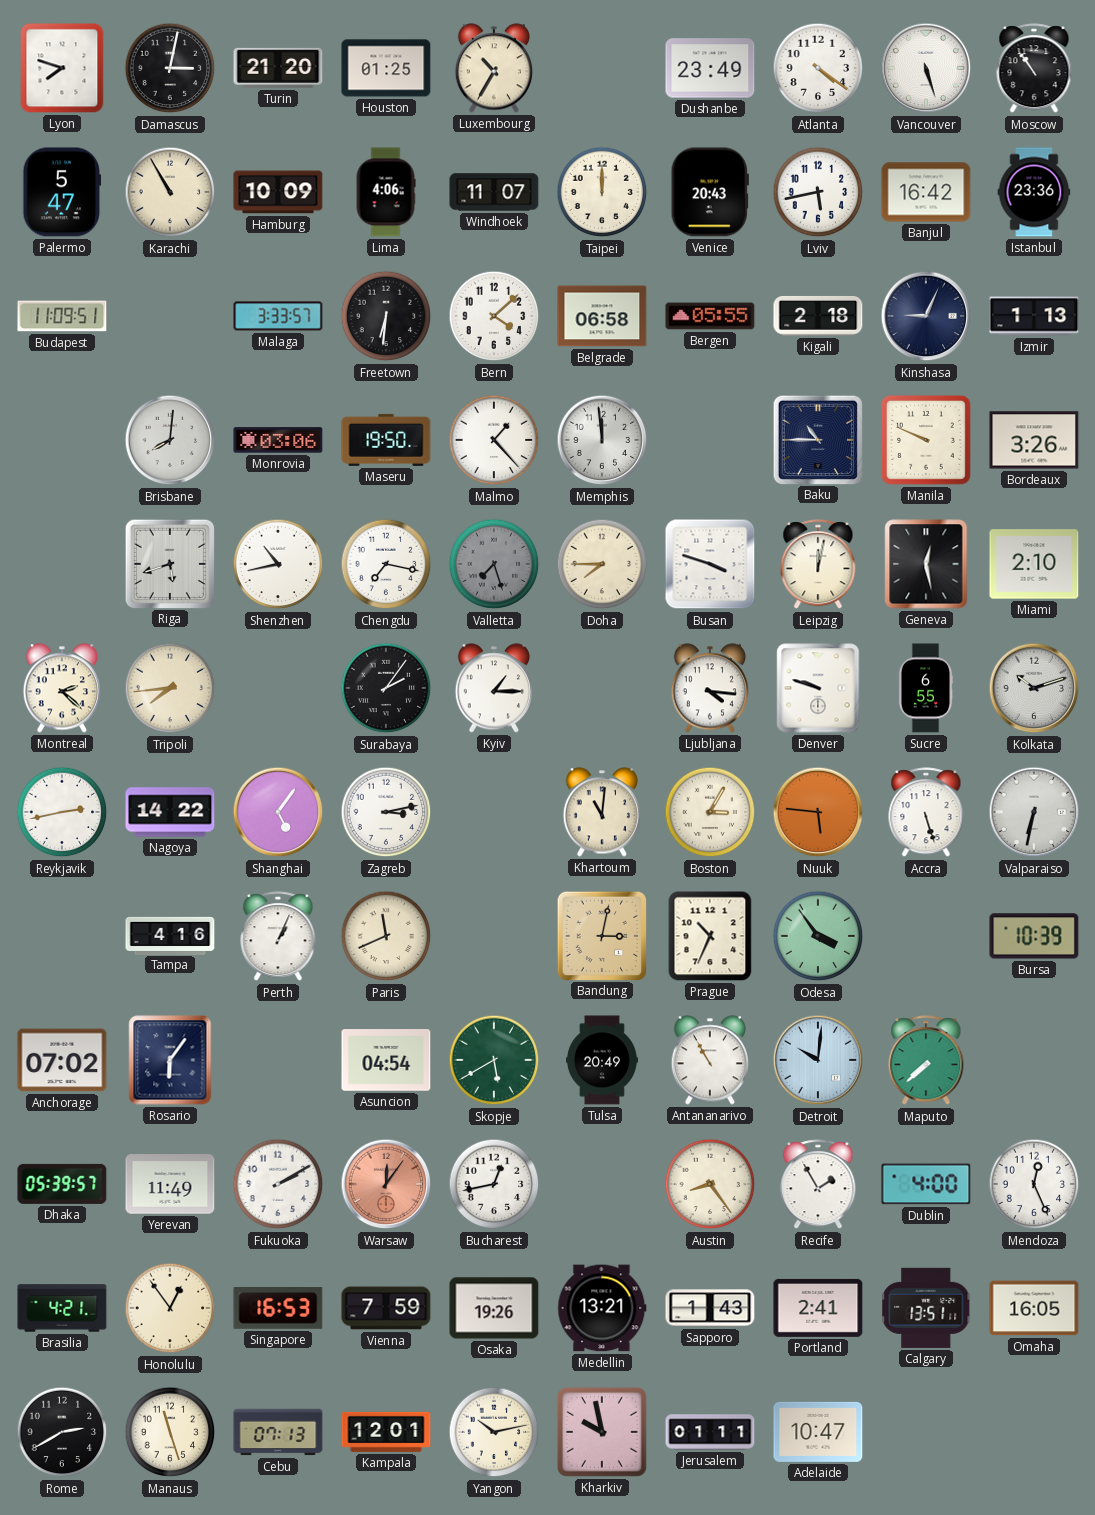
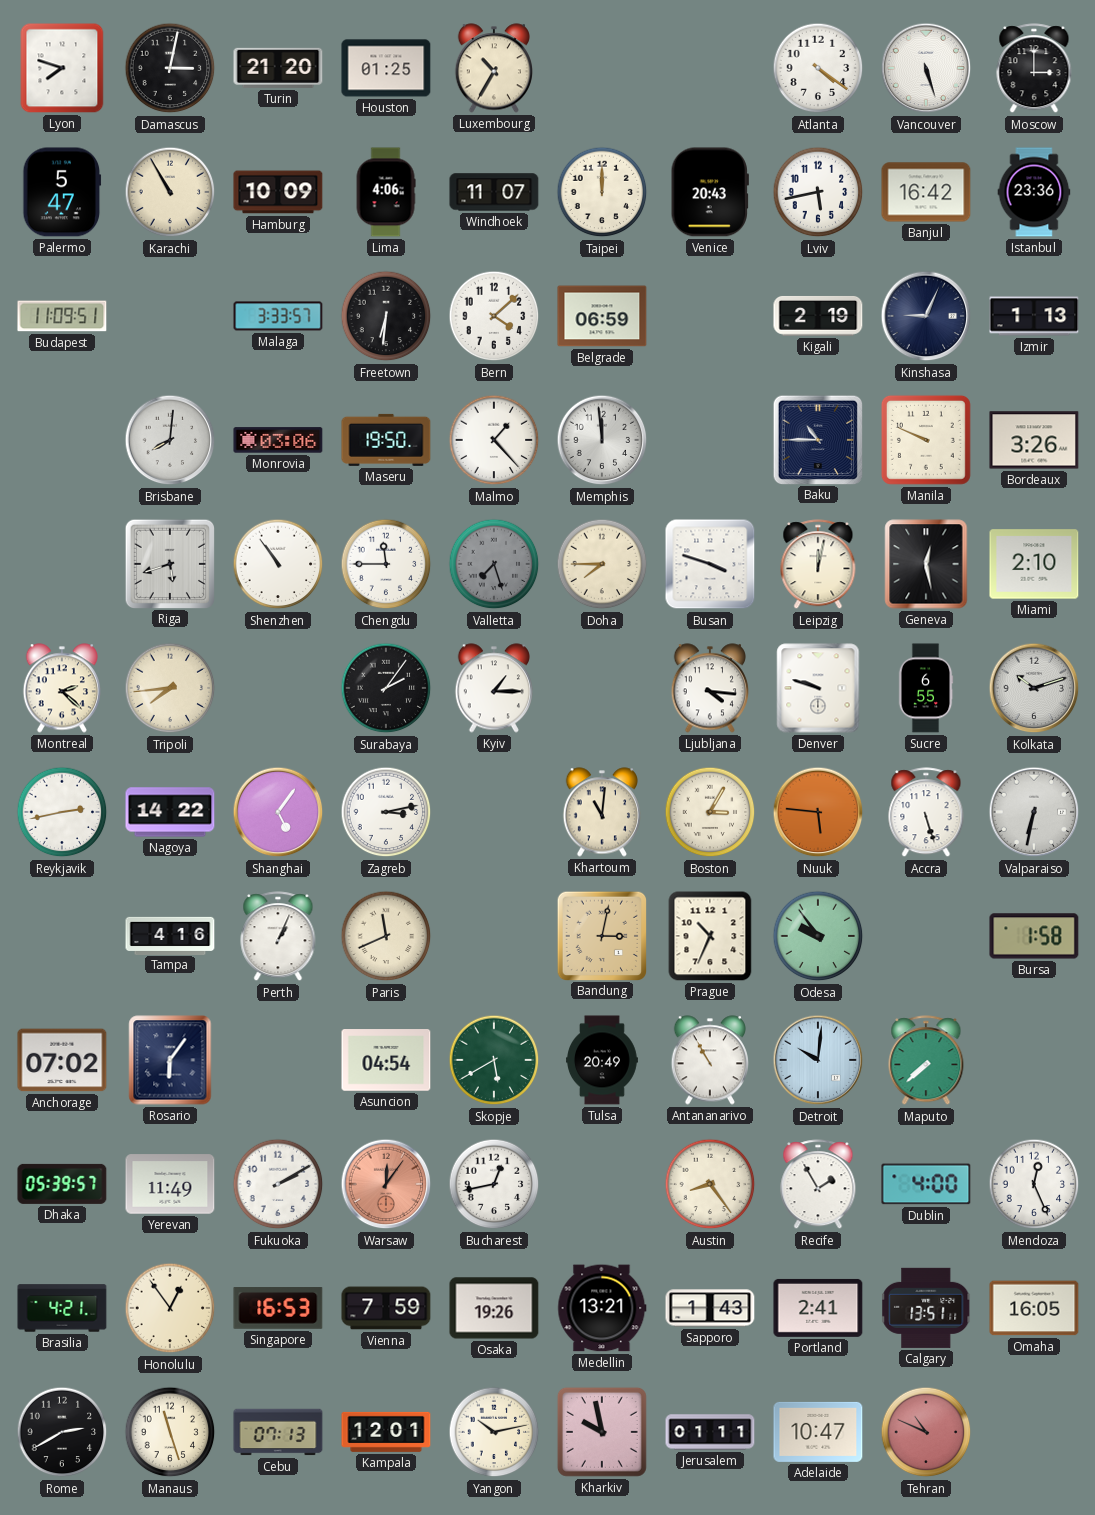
Dushanbe: 23:49 -> none
Moscow: 10:54 -> 3:00
Belgrade: 06:58 -> 06:59
Bergen: 05:55 -> none
Kigali: 2:18 -> 2:19
Shenzhen: 10:43 -> 10:54
Chengdu: 7:17 -> 11:45
Odesa: 3:54 -> 9:54
Bursa: 10:39 -> 1:58
Tehran: none -> 10:49
